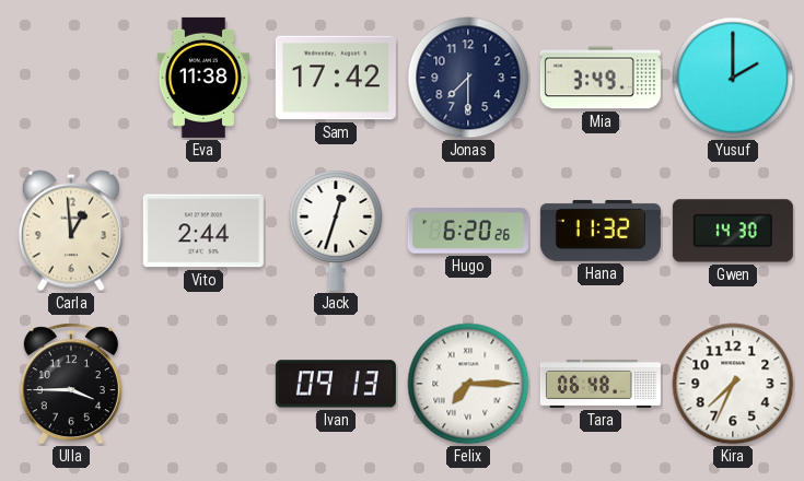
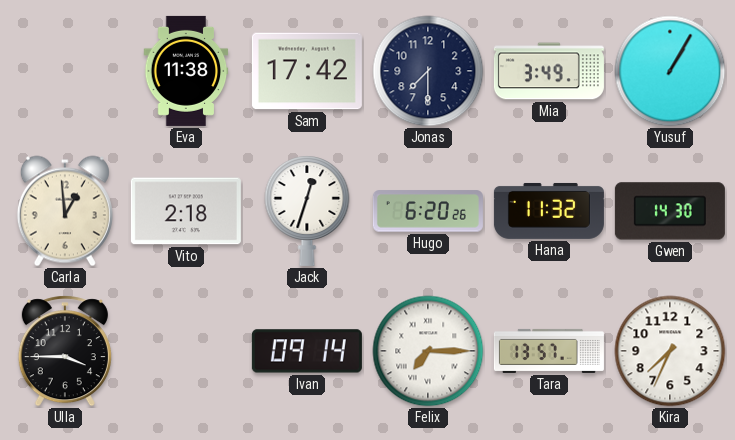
Yusuf: 2:00 -> 1:05
Vito: 2:44 -> 2:18
Ivan: 09:13 -> 09:14
Tara: 06:48 -> 13:57
